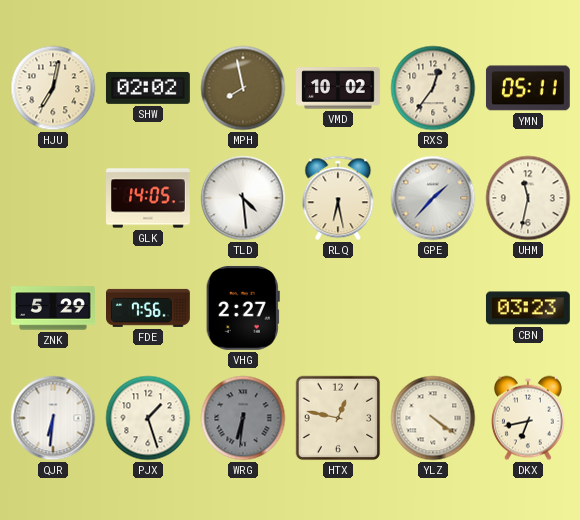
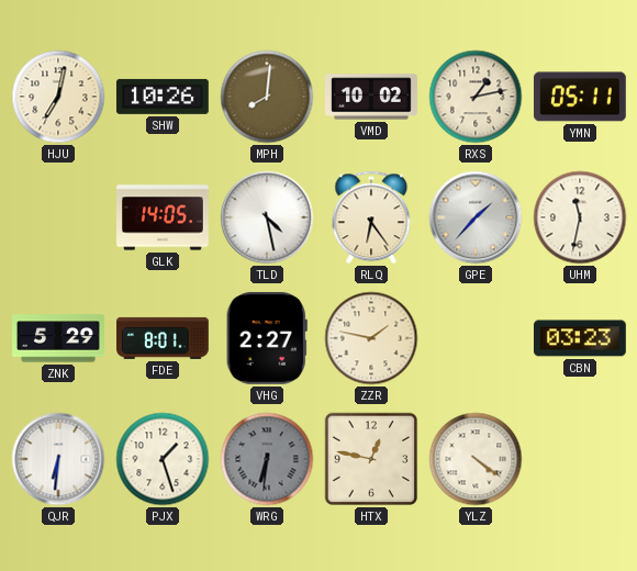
SHW: 02:02 -> 10:26
MPH: 7:58 -> 8:01
RXS: 12:36 -> 1:13
TLD: 4:29 -> 4:28
RLQ: 6:28 -> 6:24
FDE: 7:56 -> 8:01
ZZR: none -> 1:47
DKX: 6:43 -> none
